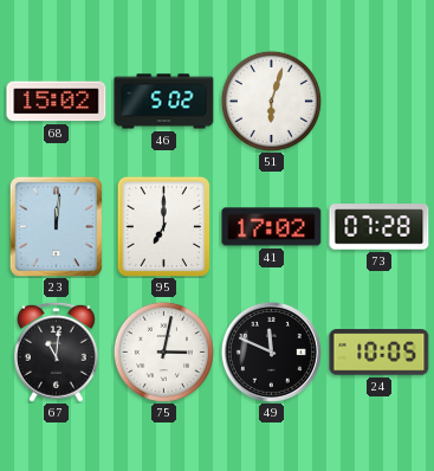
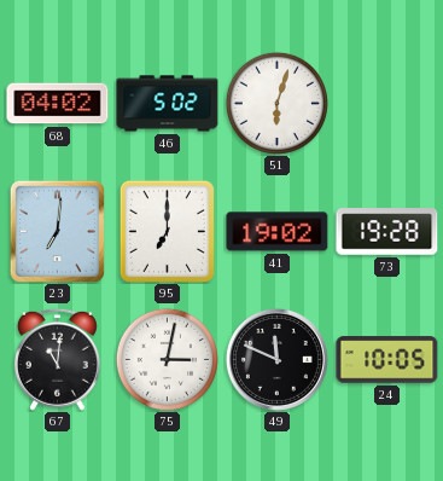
68: 15:02 -> 04:02
23: 12:01 -> 7:01
41: 17:02 -> 19:02
73: 07:28 -> 19:28
